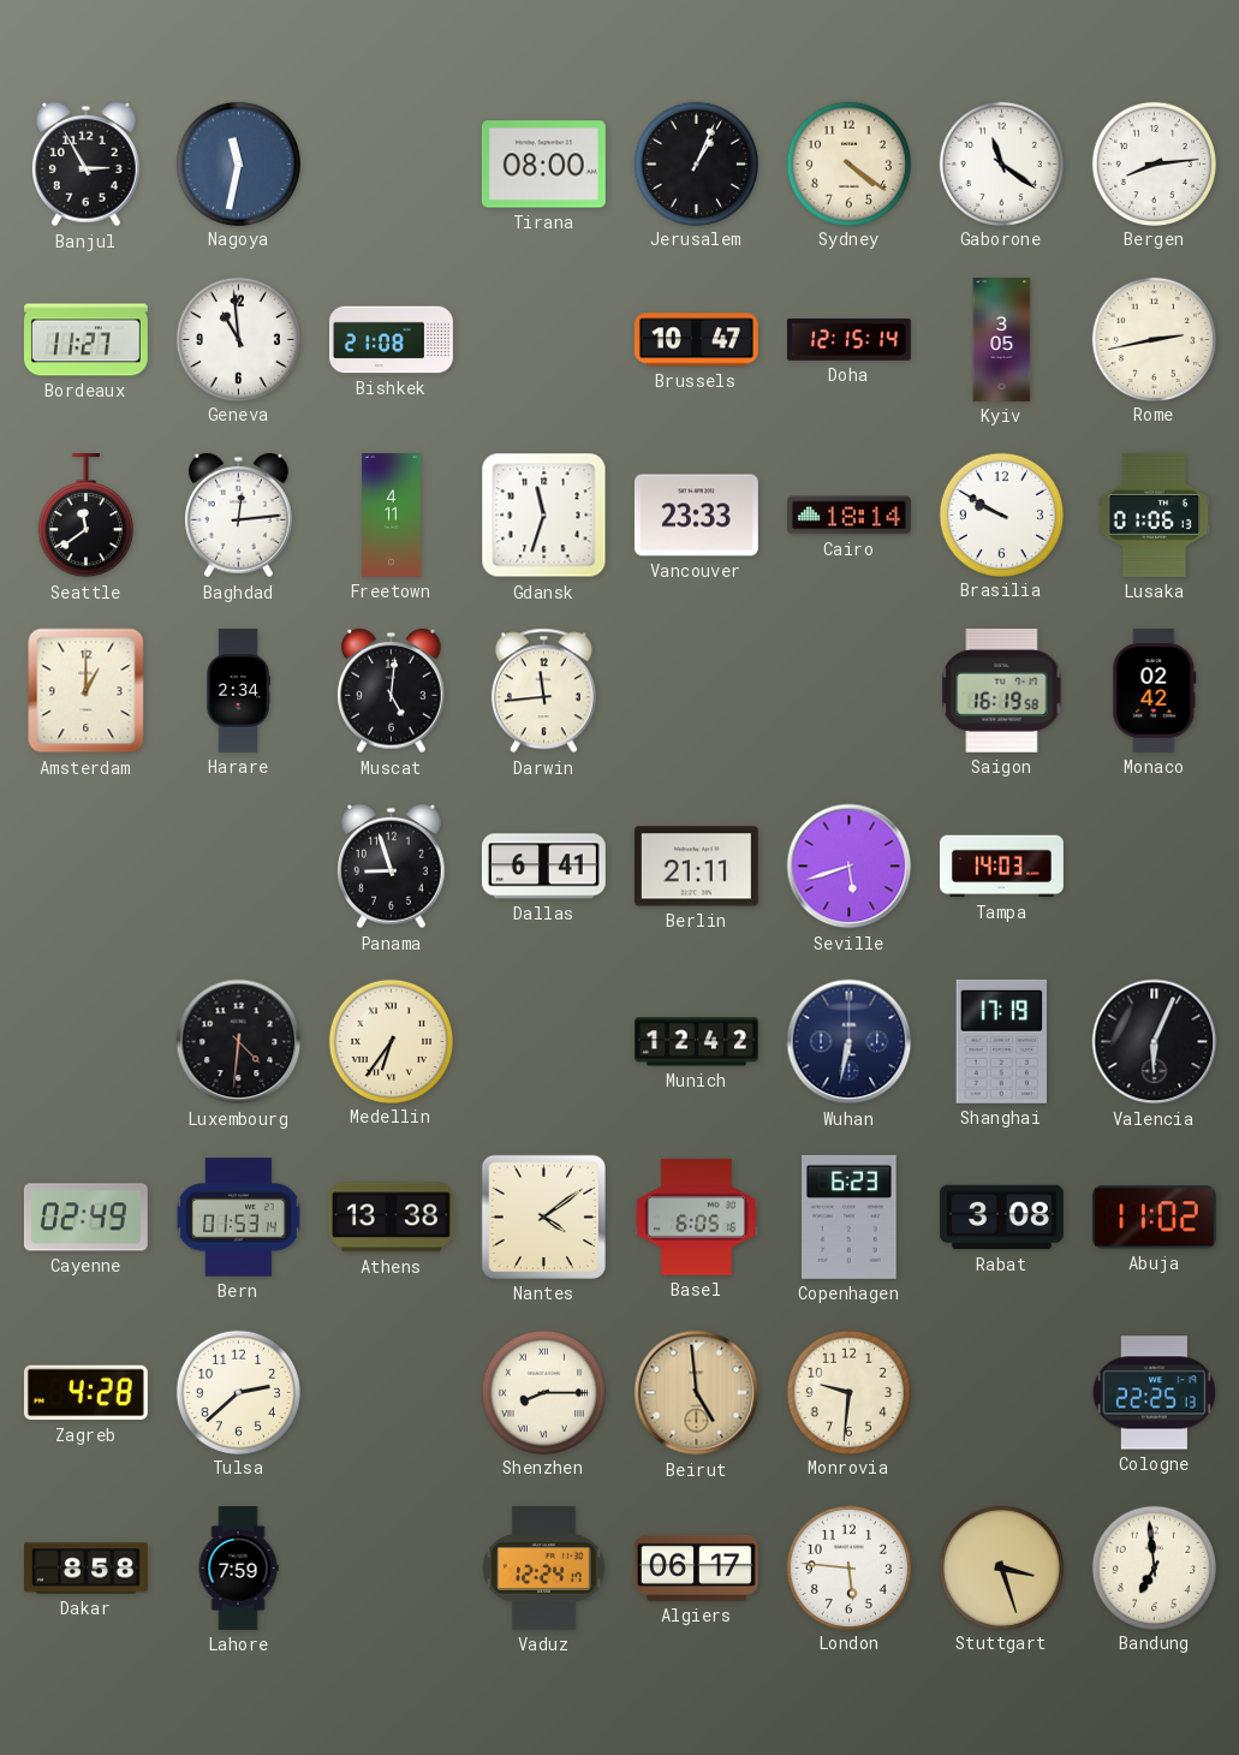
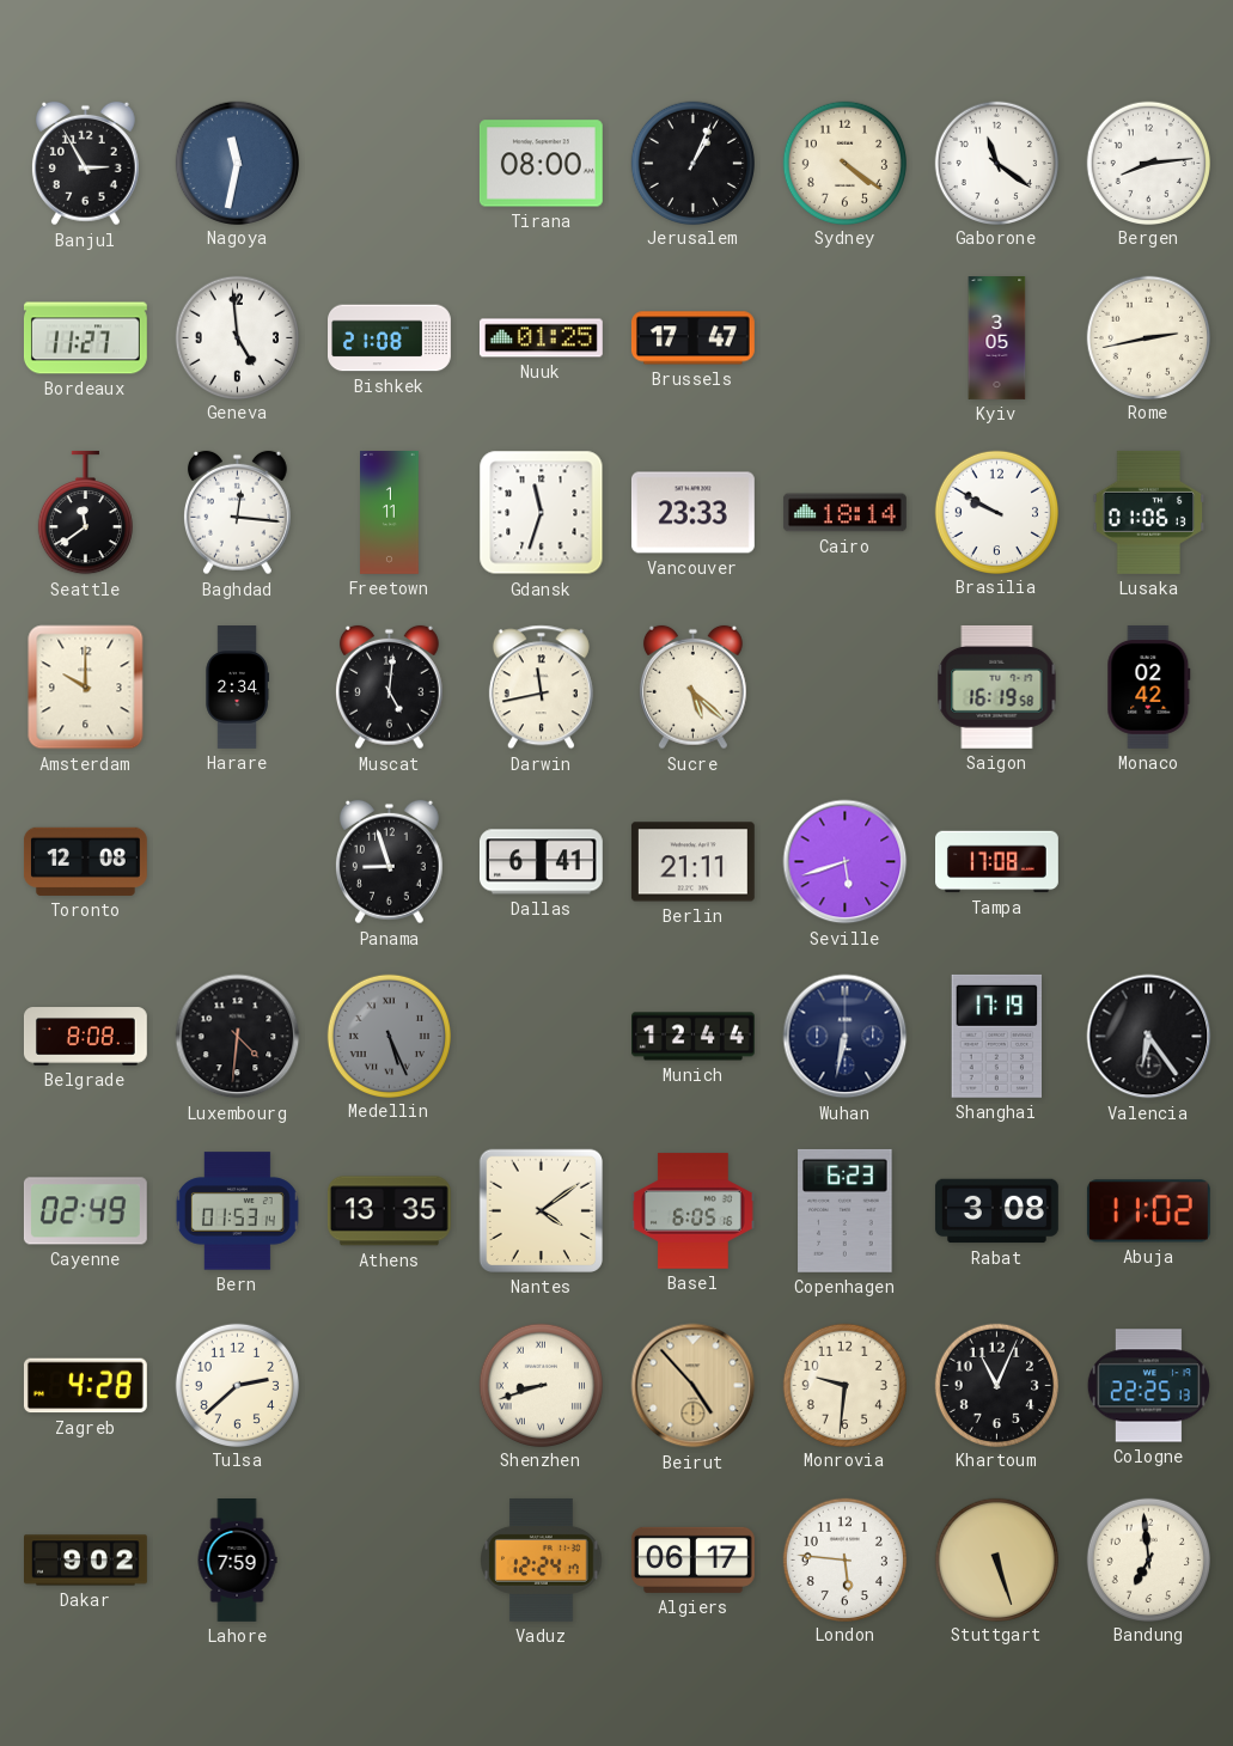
Geneva: 10:59 -> 4:59
Nuuk: none -> 01:25
Brussels: 10:47 -> 17:47
Doha: 12:15 -> none
Baghdad: 12:14 -> 12:16
Freetown: 4:11 -> 1:11
Amsterdam: 1:00 -> 10:00
Darwin: 11:44 -> 11:43
Sucre: none -> 5:22
Toronto: none -> 12:08
Tampa: 14:03 -> 17:08
Belgrade: none -> 8:08
Medellin: 6:36 -> 5:26
Medellin dial: cream -> grey
Munich: 12:42 -> 12:44
Valencia: 6:04 -> 6:24
Athens: 13:38 -> 13:35
Shenzhen: 8:15 -> 8:42
Beirut: 4:59 -> 4:53
Khartoum: none -> 11:04
Dakar: 8:58 -> 9:02
Stuttgart: 3:27 -> 5:27
